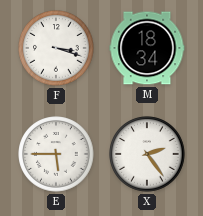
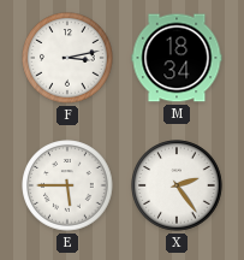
F: 3:18 -> 3:13
